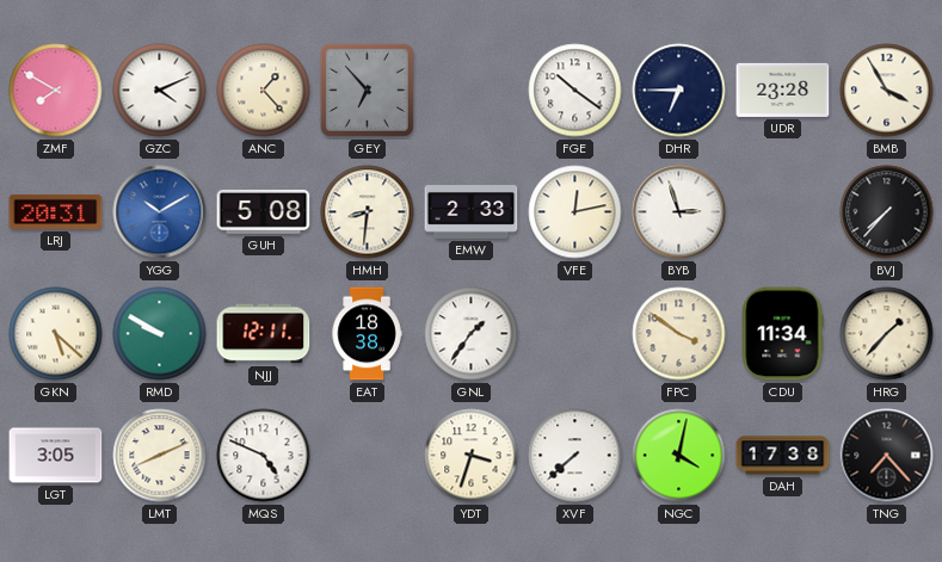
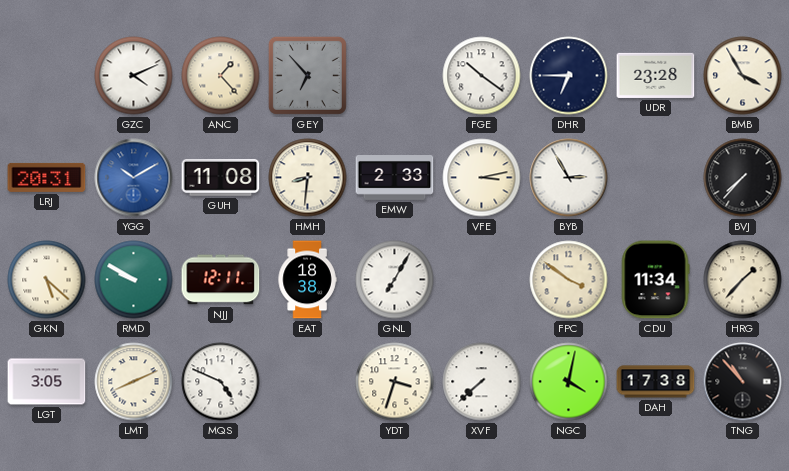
ZMF: 7:50 -> none
GUH: 5:08 -> 11:08
VFE: 12:13 -> 3:13
BYB: 2:57 -> 2:55
GNL: 1:36 -> 7:05
TNG: 7:23 -> 10:53
